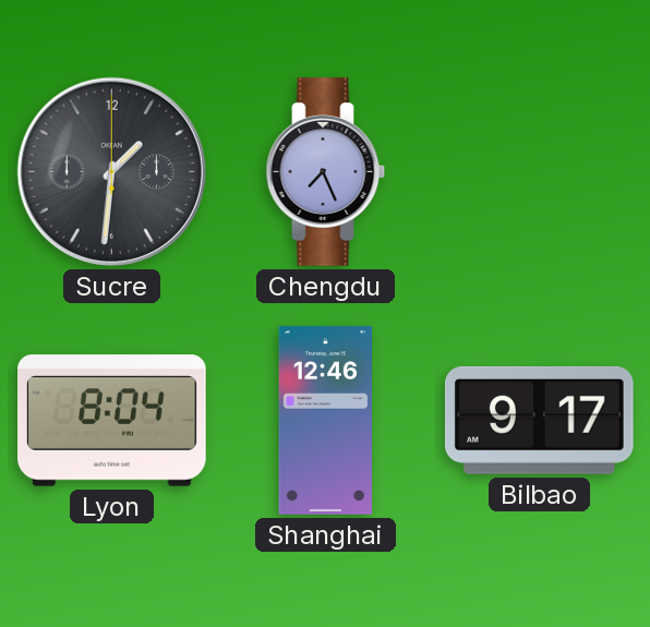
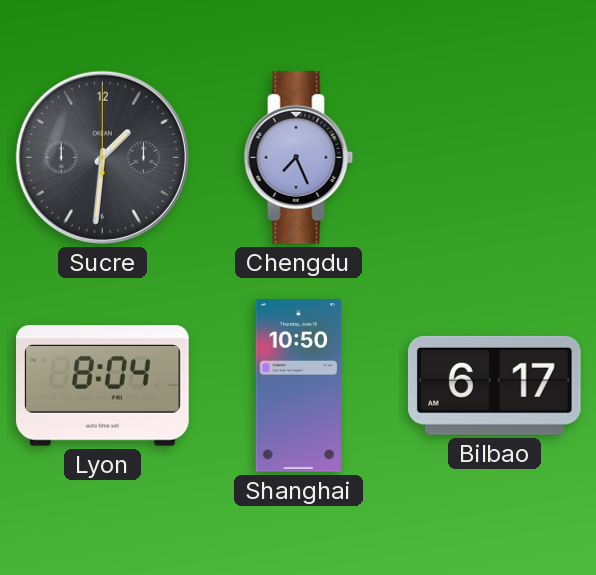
Shanghai: 12:46 -> 10:50
Bilbao: 9:17 -> 6:17
